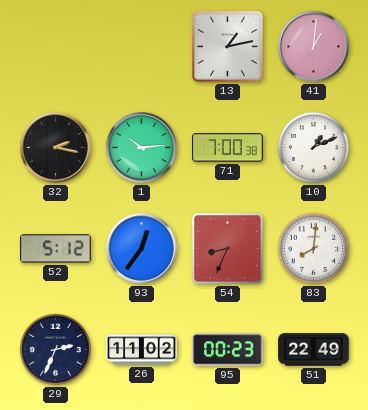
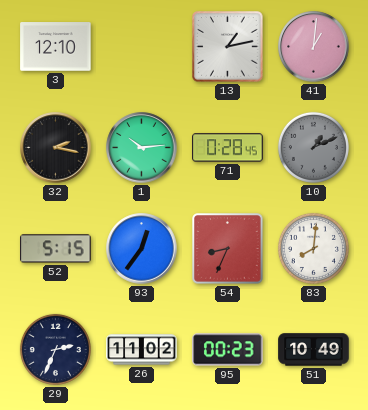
3: none -> 12:10
71: 7:00 -> 0:28
10 dial: white -> grey
52: 5:12 -> 5:15
51: 22:49 -> 10:49
